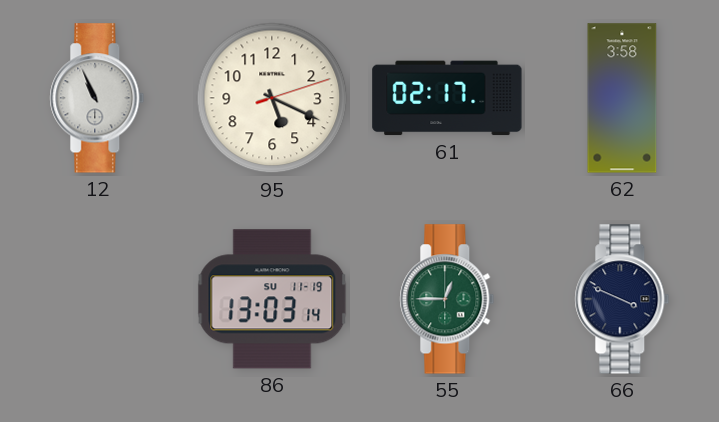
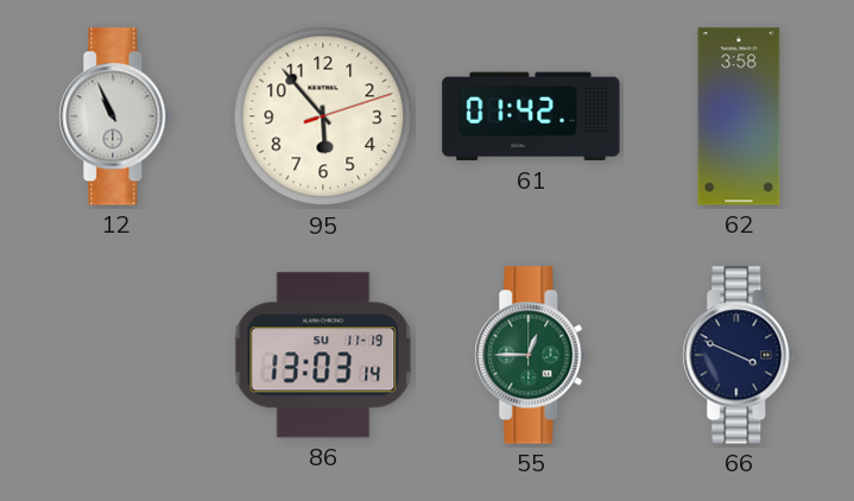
95: 5:19 -> 5:53
61: 02:17 -> 01:42
